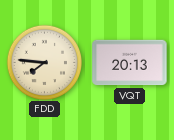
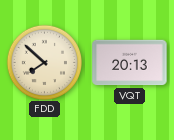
FDD: 7:46 -> 7:52
